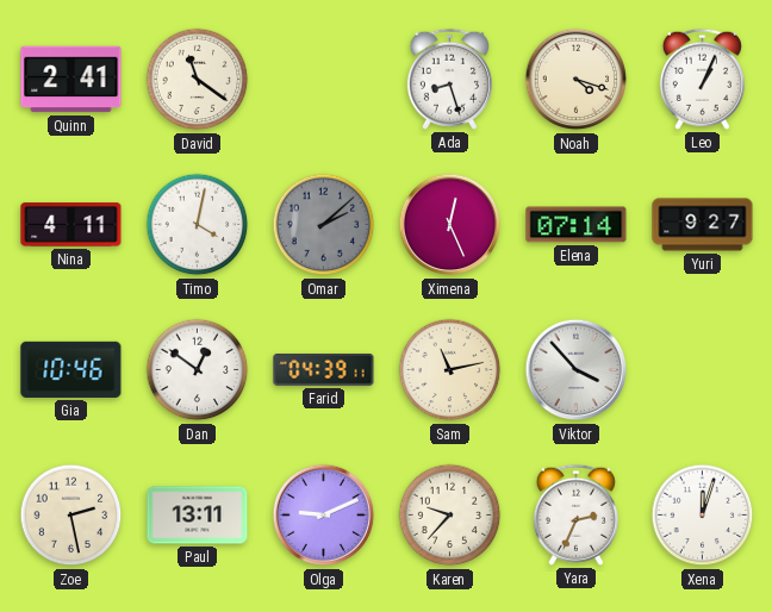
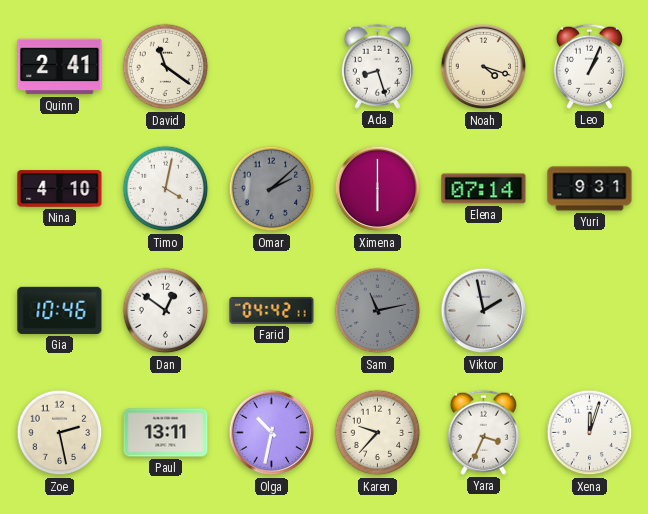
Nina: 4:11 -> 4:10
Ximena: 12:26 -> 6:00
Yuri: 9:27 -> 9:31
Farid: 04:39 -> 04:42
Sam dial: cream -> grey
Viktor: 3:53 -> 1:58
Olga: 9:11 -> 10:32
Yara: 2:34 -> 3:34
